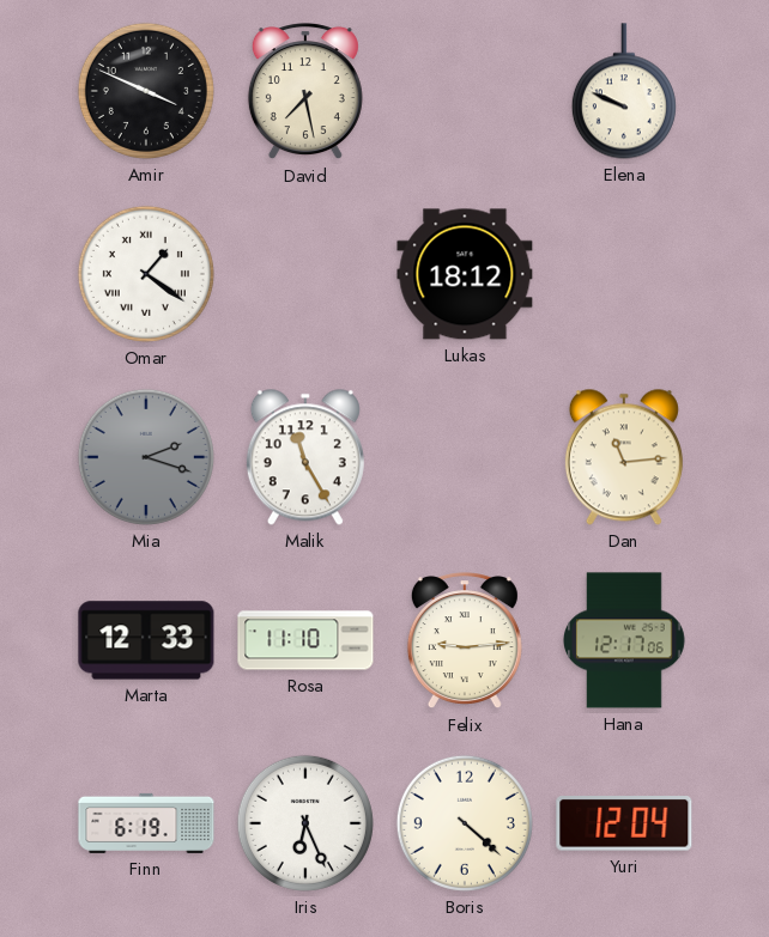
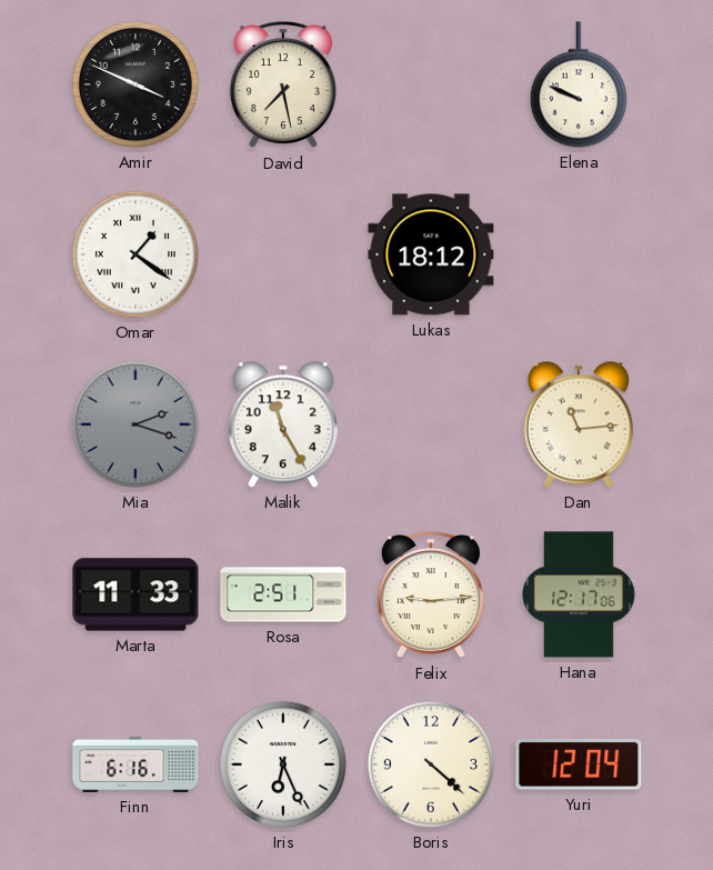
Marta: 12:33 -> 11:33
Rosa: 11:10 -> 2:51
Finn: 6:19 -> 6:16
